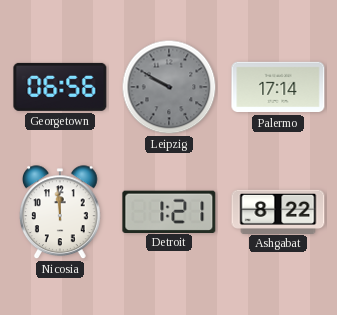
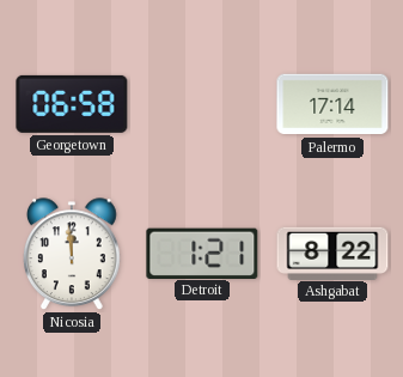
Georgetown: 06:56 -> 06:58
Leipzig: 9:50 -> none
